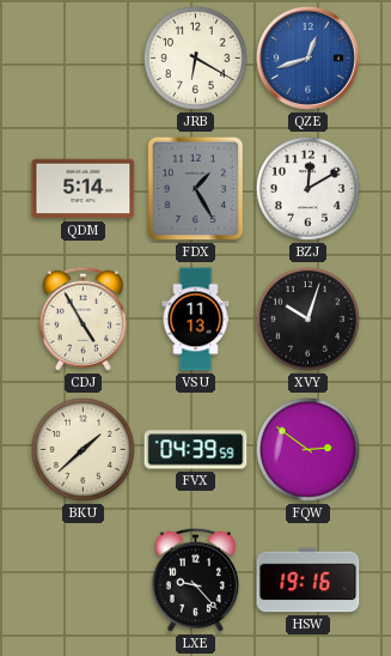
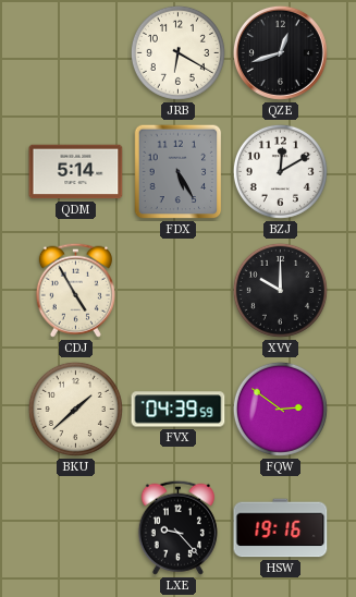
QZE dial: blue -> black
FDX: 1:25 -> 5:25
VSU: 11:13 -> none
XVY: 10:03 -> 10:00
